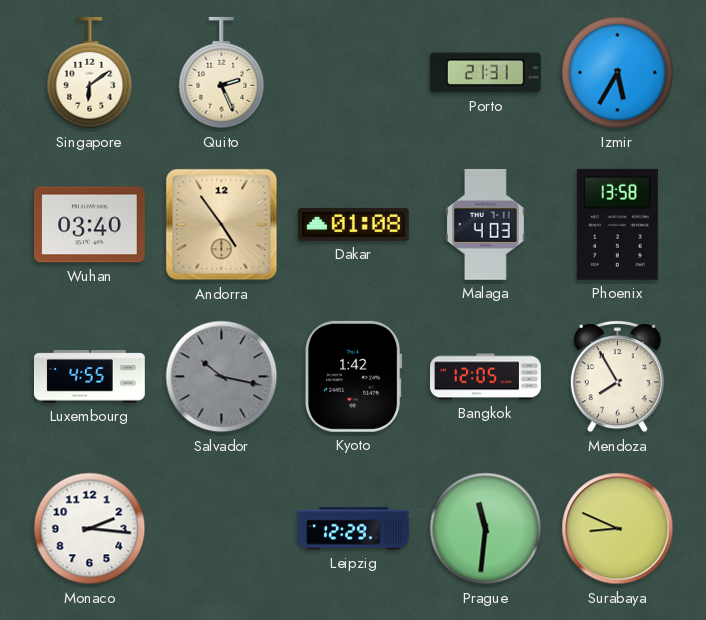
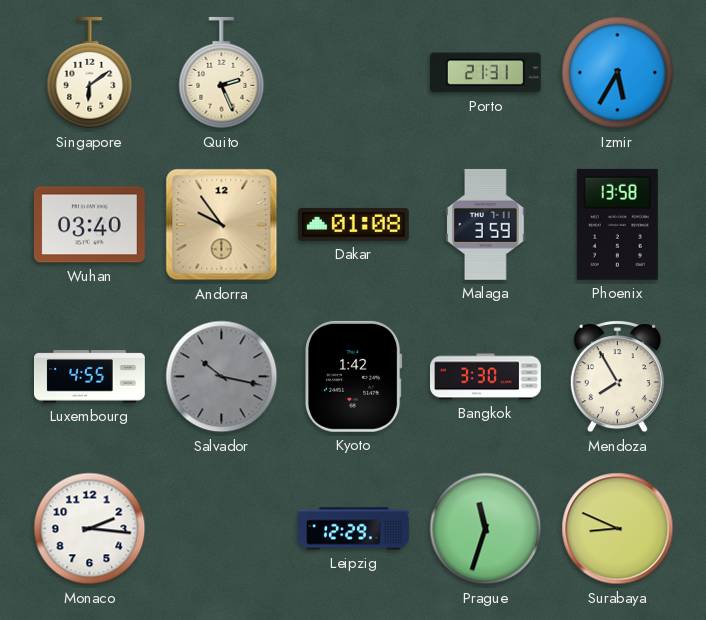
Andorra: 4:54 -> 9:54
Malaga: 4:03 -> 3:59
Bangkok: 12:05 -> 3:30
Prague: 11:31 -> 11:33
